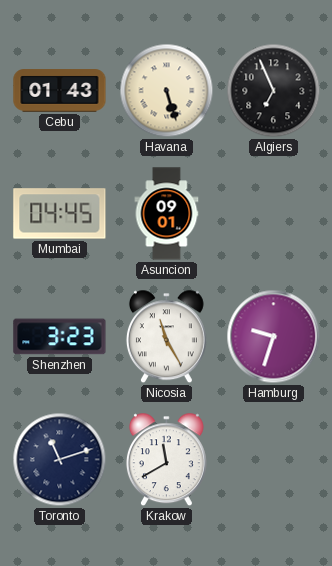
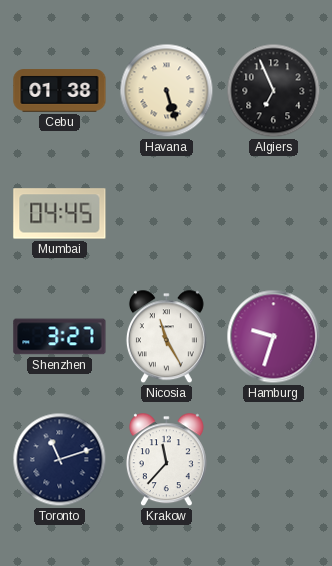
Cebu: 01:43 -> 01:38
Asuncion: 09:01 -> none
Shenzhen: 3:23 -> 3:27
Krakow: 11:40 -> 11:37
